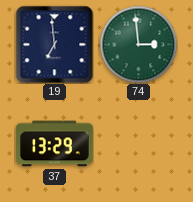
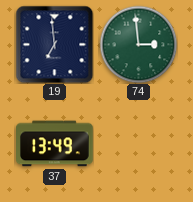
37: 13:29 -> 13:49
